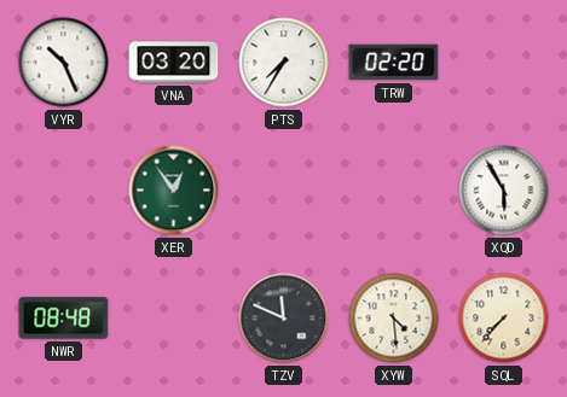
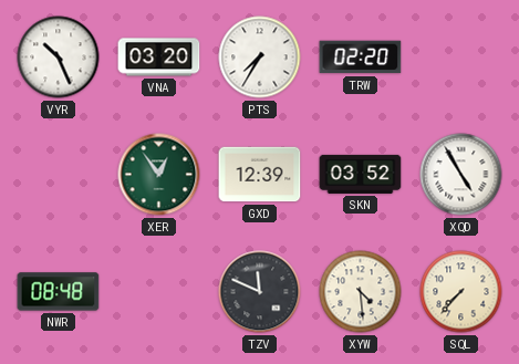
GXD: none -> 12:39
SKN: none -> 03:52
XQD: 5:55 -> 4:55
